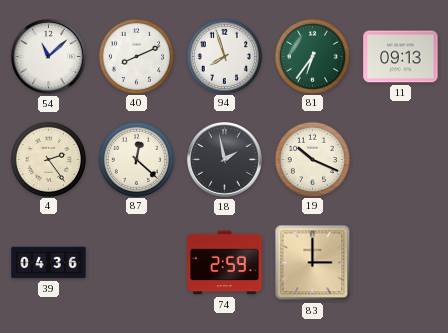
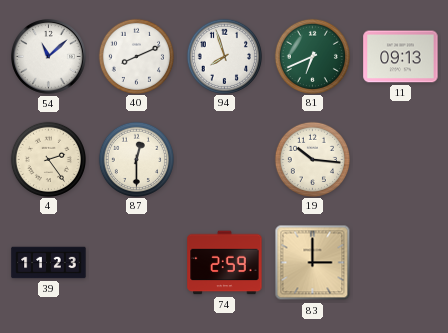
81: 6:36 -> 6:41
87: 12:22 -> 12:30
18: 1:58 -> none
19: 10:19 -> 10:16
39: 04:36 -> 11:23
